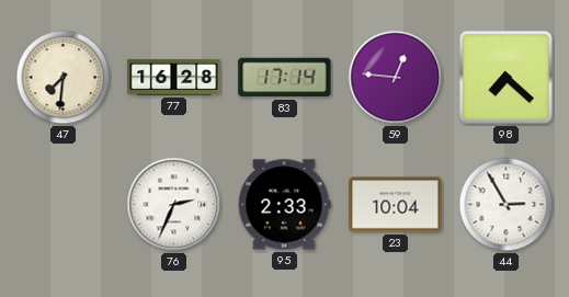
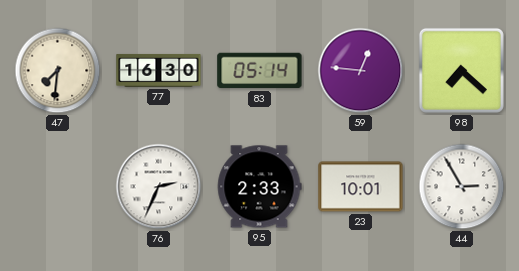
77: 16:28 -> 16:30
83: 17:14 -> 05:14
23: 10:04 -> 10:01
